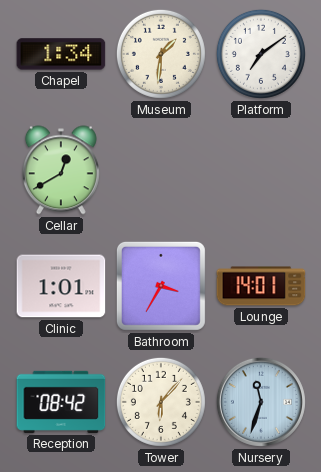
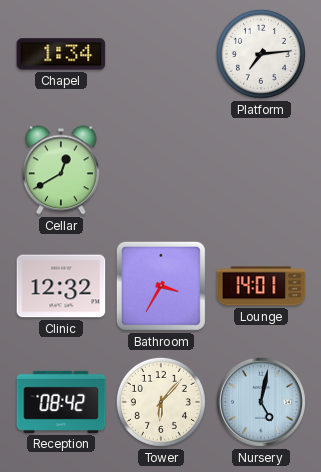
Museum: 1:31 -> none
Platform: 7:09 -> 7:14
Clinic: 1:01 -> 12:32
Nursery: 11:33 -> 5:02
